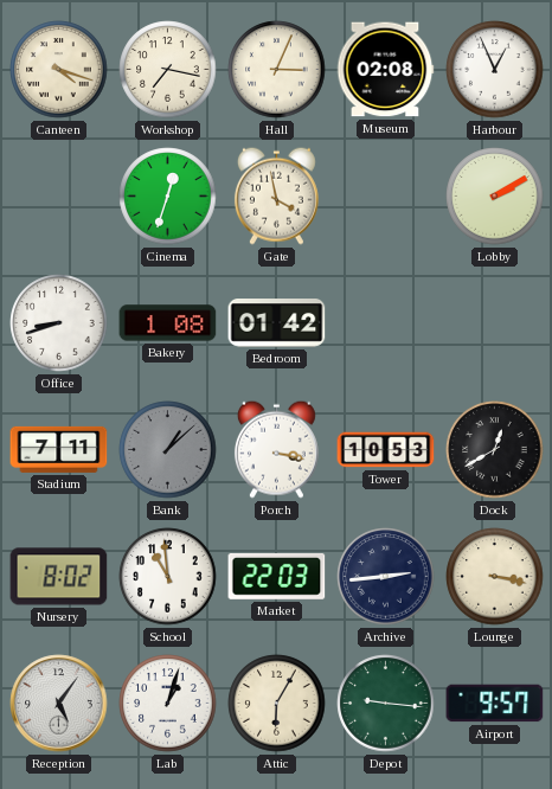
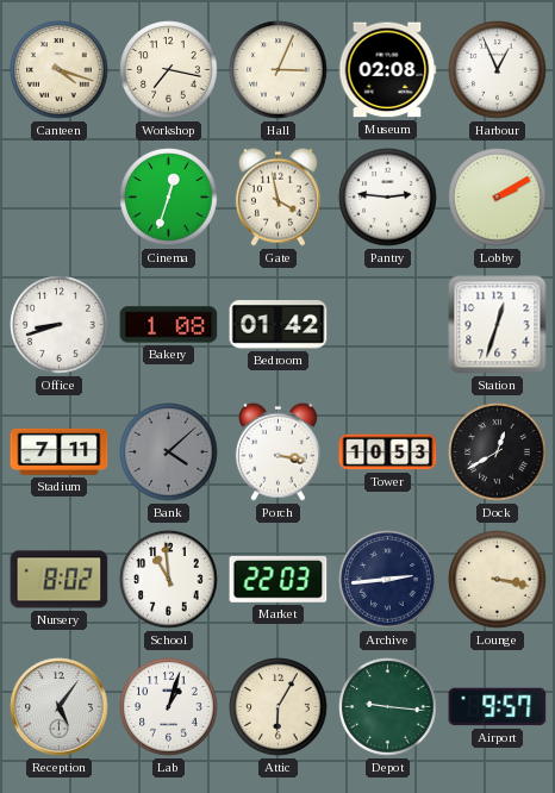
Pantry: none -> 2:46
Station: none -> 12:33
Bank: 1:08 -> 4:08
